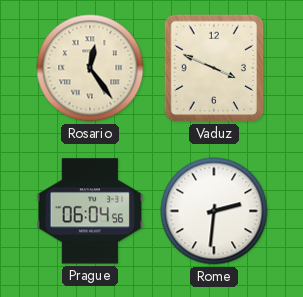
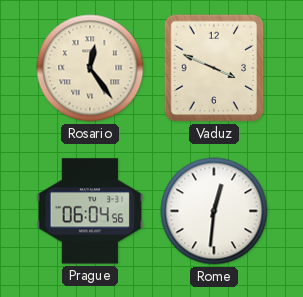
Rome: 2:31 -> 12:31
